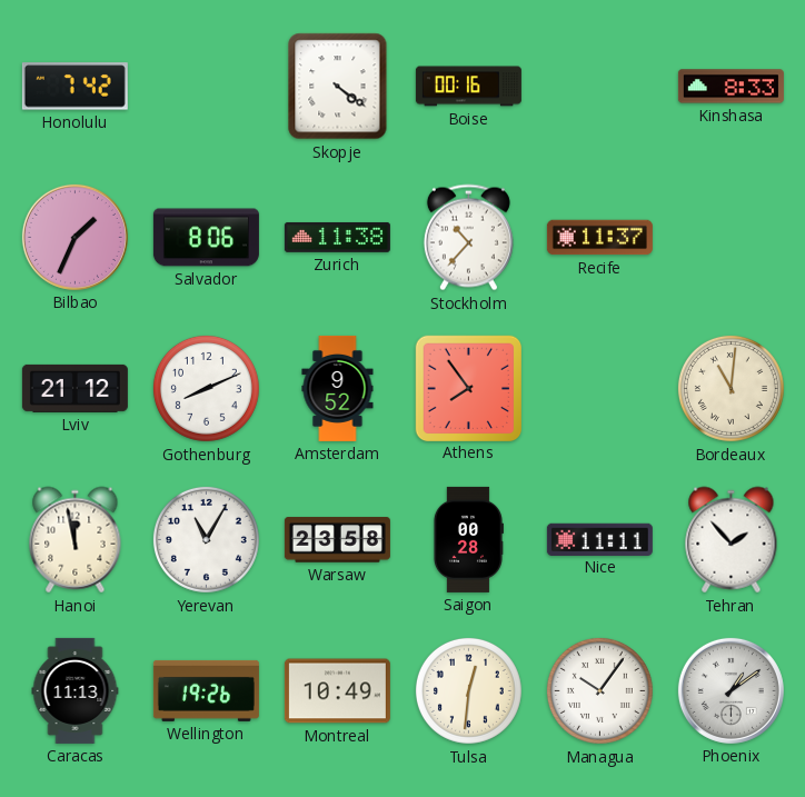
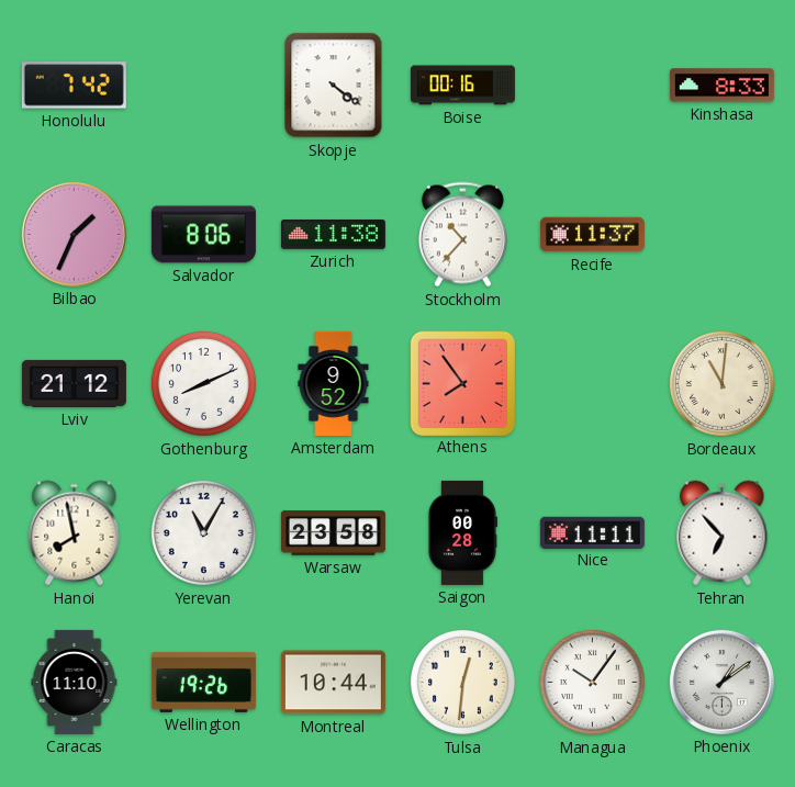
Hanoi: 11:58 -> 7:58
Tehran: 1:53 -> 6:53
Caracas: 11:13 -> 11:10
Montreal: 10:49 -> 10:44
